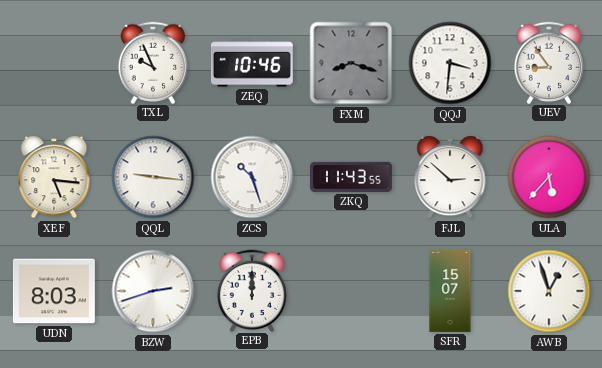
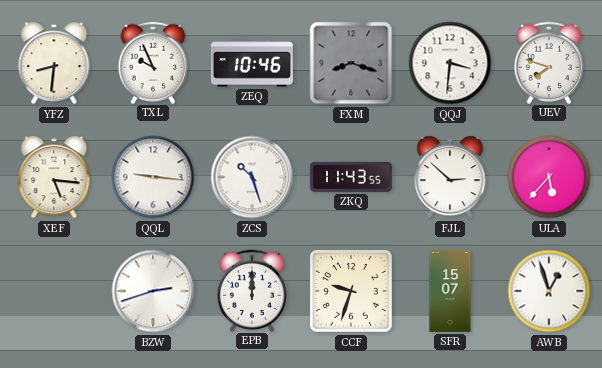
YFZ: none -> 8:31
UEV: 8:54 -> 7:48
UDN: 8:03 -> none
CCF: none -> 9:33
